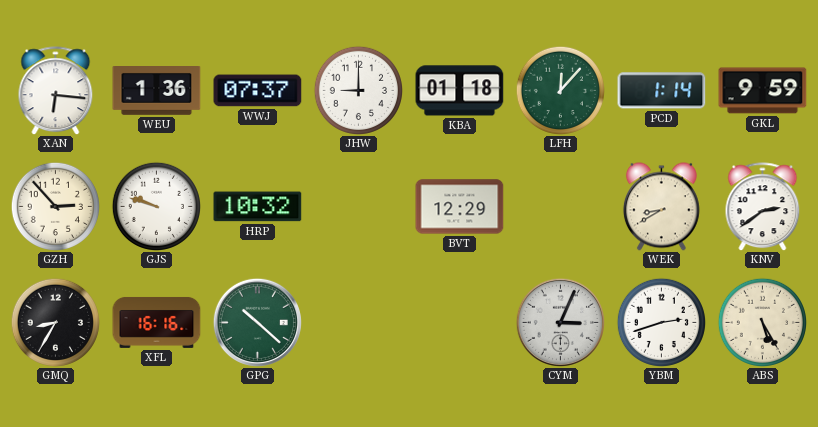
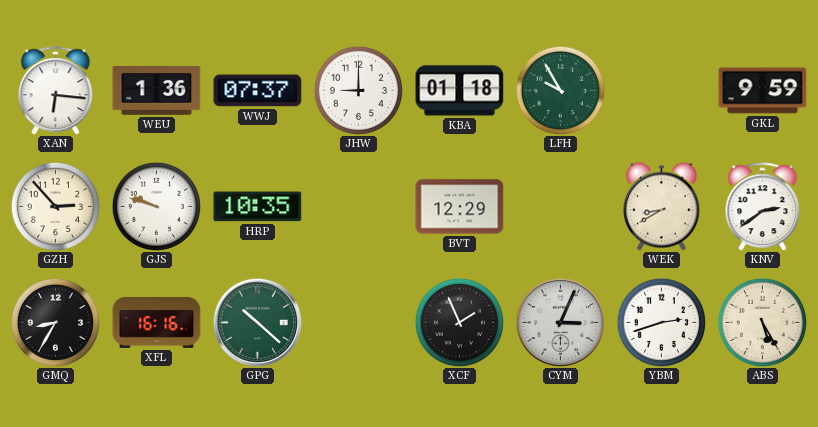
LFH: 12:07 -> 9:55
PCD: 1:14 -> none
HRP: 10:32 -> 10:35
XCF: none -> 1:56
